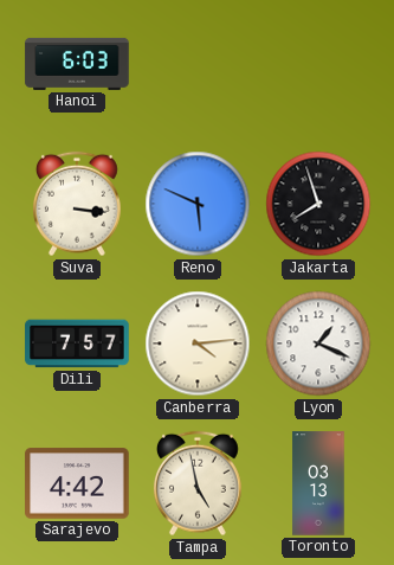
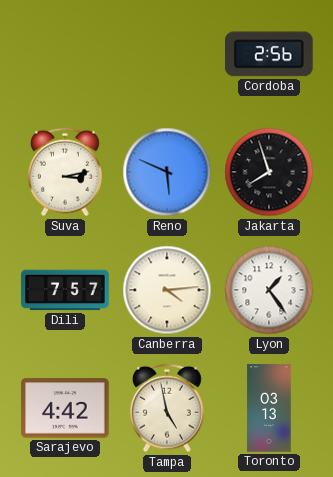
Hanoi: 6:03 -> none
Cordoba: none -> 2:56
Suva: 3:16 -> 3:13
Lyon: 1:19 -> 1:24
